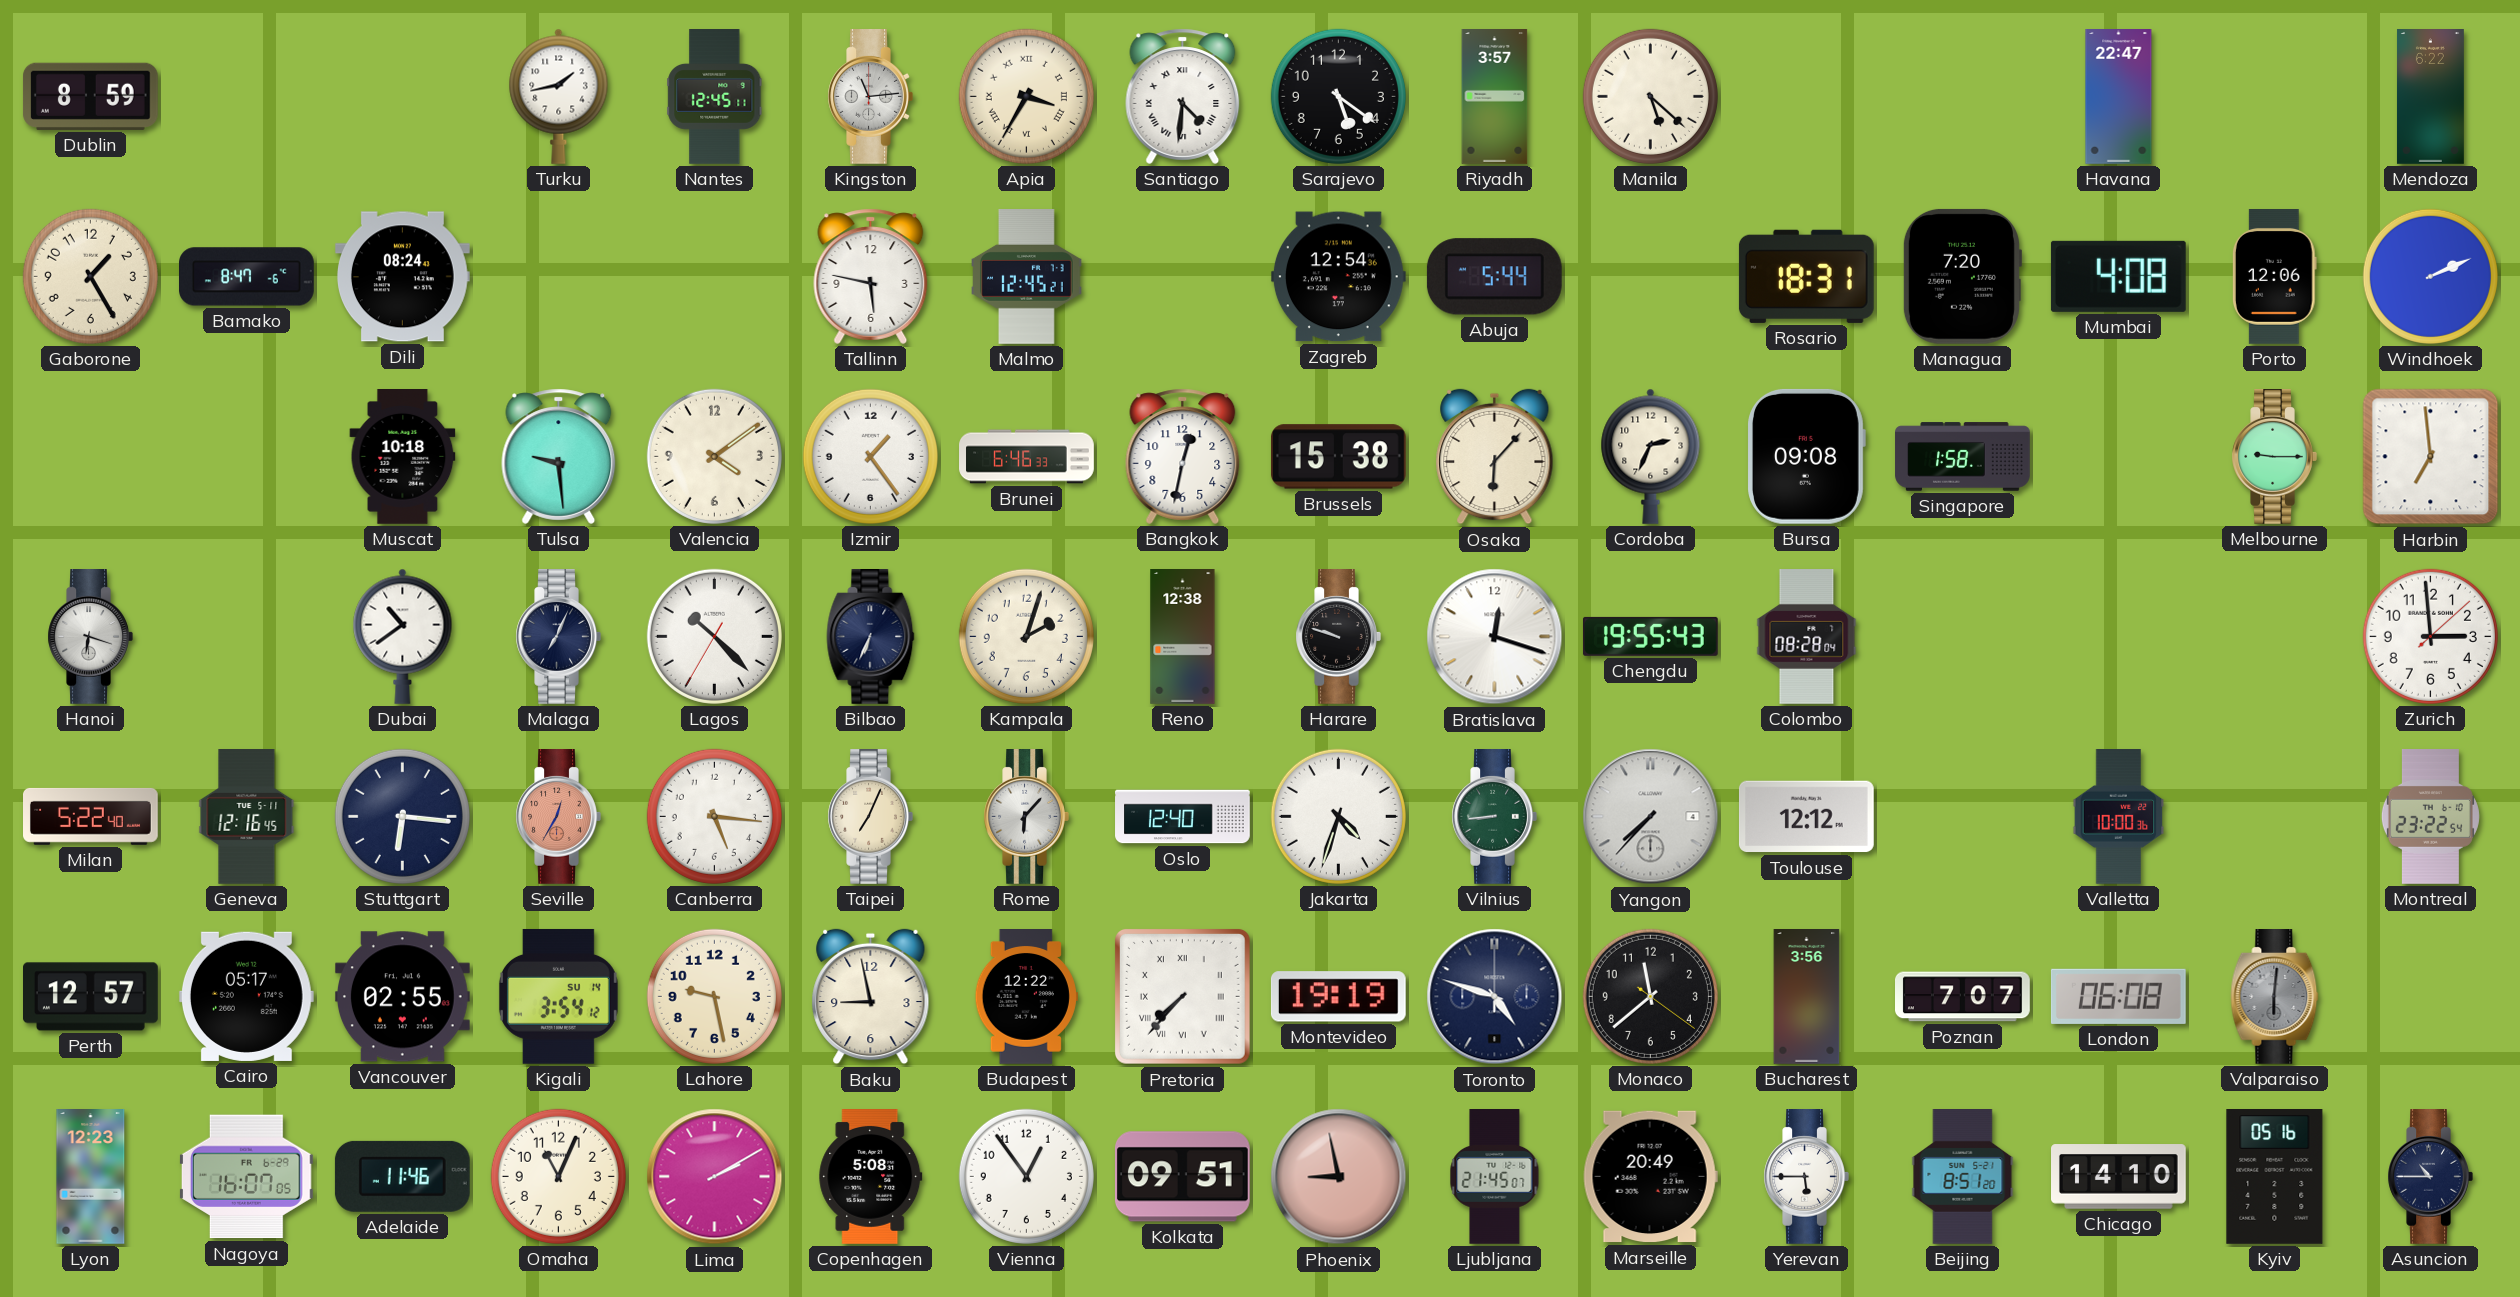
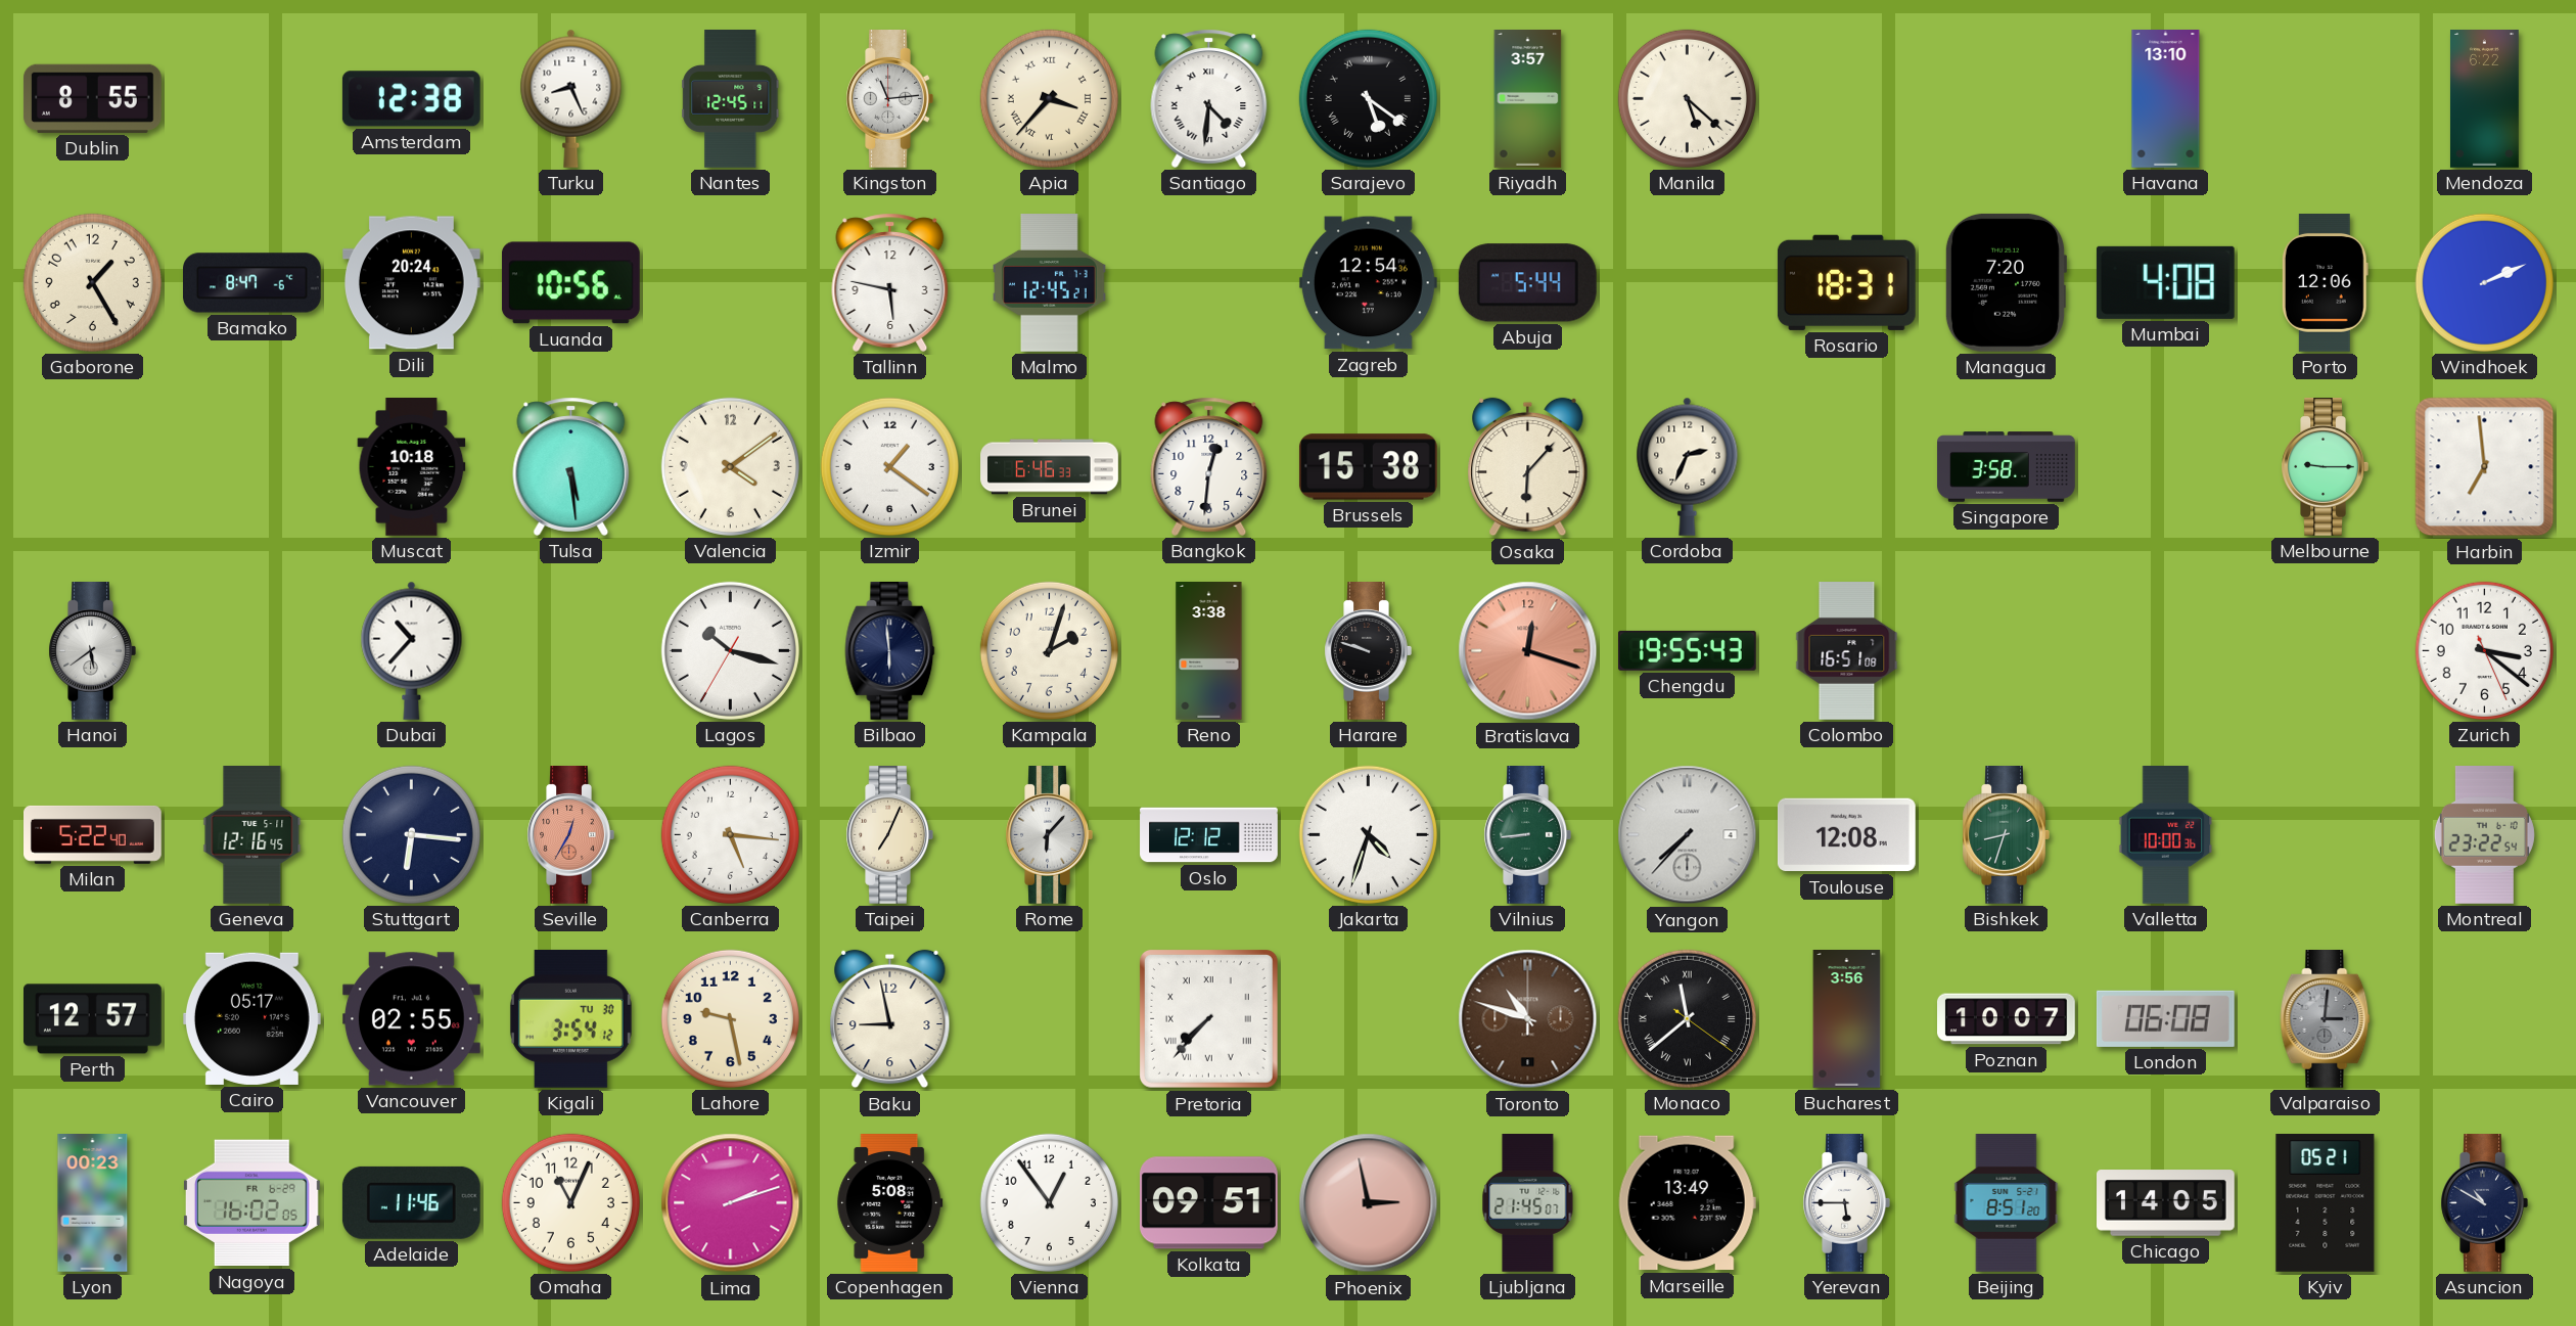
Dublin: 8:59 -> 8:55
Amsterdam: none -> 12:38
Turku: 1:43 -> 8:26
Apia: 3:35 -> 3:37
Sarajevo numerals: Arabic -> Roman
Havana: 22:47 -> 13:10
Dili: 08:24 -> 20:24
Luanda: none -> 10:56
Tulsa: 9:29 -> 5:29
Izmir: 1:24 -> 1:21
Bangkok: 12:32 -> 12:31
Bursa: 09:08 -> none
Singapore: 1:58 -> 3:58
Hanoi: 6:18 -> 5:39
Dubai: 10:39 -> 10:37
Malaga: 7:04 -> none
Lagos: 10:22 -> 10:17
Bilbao: 6:34 -> 5:59
Reno: 12:38 -> 3:38
Bratislava dial: white -> salmon
Colombo: 08:28 -> 16:51
Zurich: 2:59 -> 3:21
Oslo: 12:40 -> 12:12
Toulouse: 12:12 -> 12:08
Bishkek: none -> 8:33
Kigali date: SU 14 -> TU 30
Budapest: 12:22 -> none
Montevideo: 19:19 -> none
Toronto: 4:48 -> 10:48
Toronto dial: navy -> brown
Monaco numerals: Arabic -> Roman
Poznan: 7:07 -> 10:07
Valparaiso: 6:01 -> 3:01
Lyon: 12:23 -> 00:23
Nagoya: 16:07 -> 16:02
Lima: 2:10 -> 2:12
Phoenix: 8:58 -> 2:58
Marseille: 20:49 -> 13:49
Chicago: 14:10 -> 14:05
Kyiv: 05:16 -> 05:21
Asuncion: 10:45 -> 10:50
